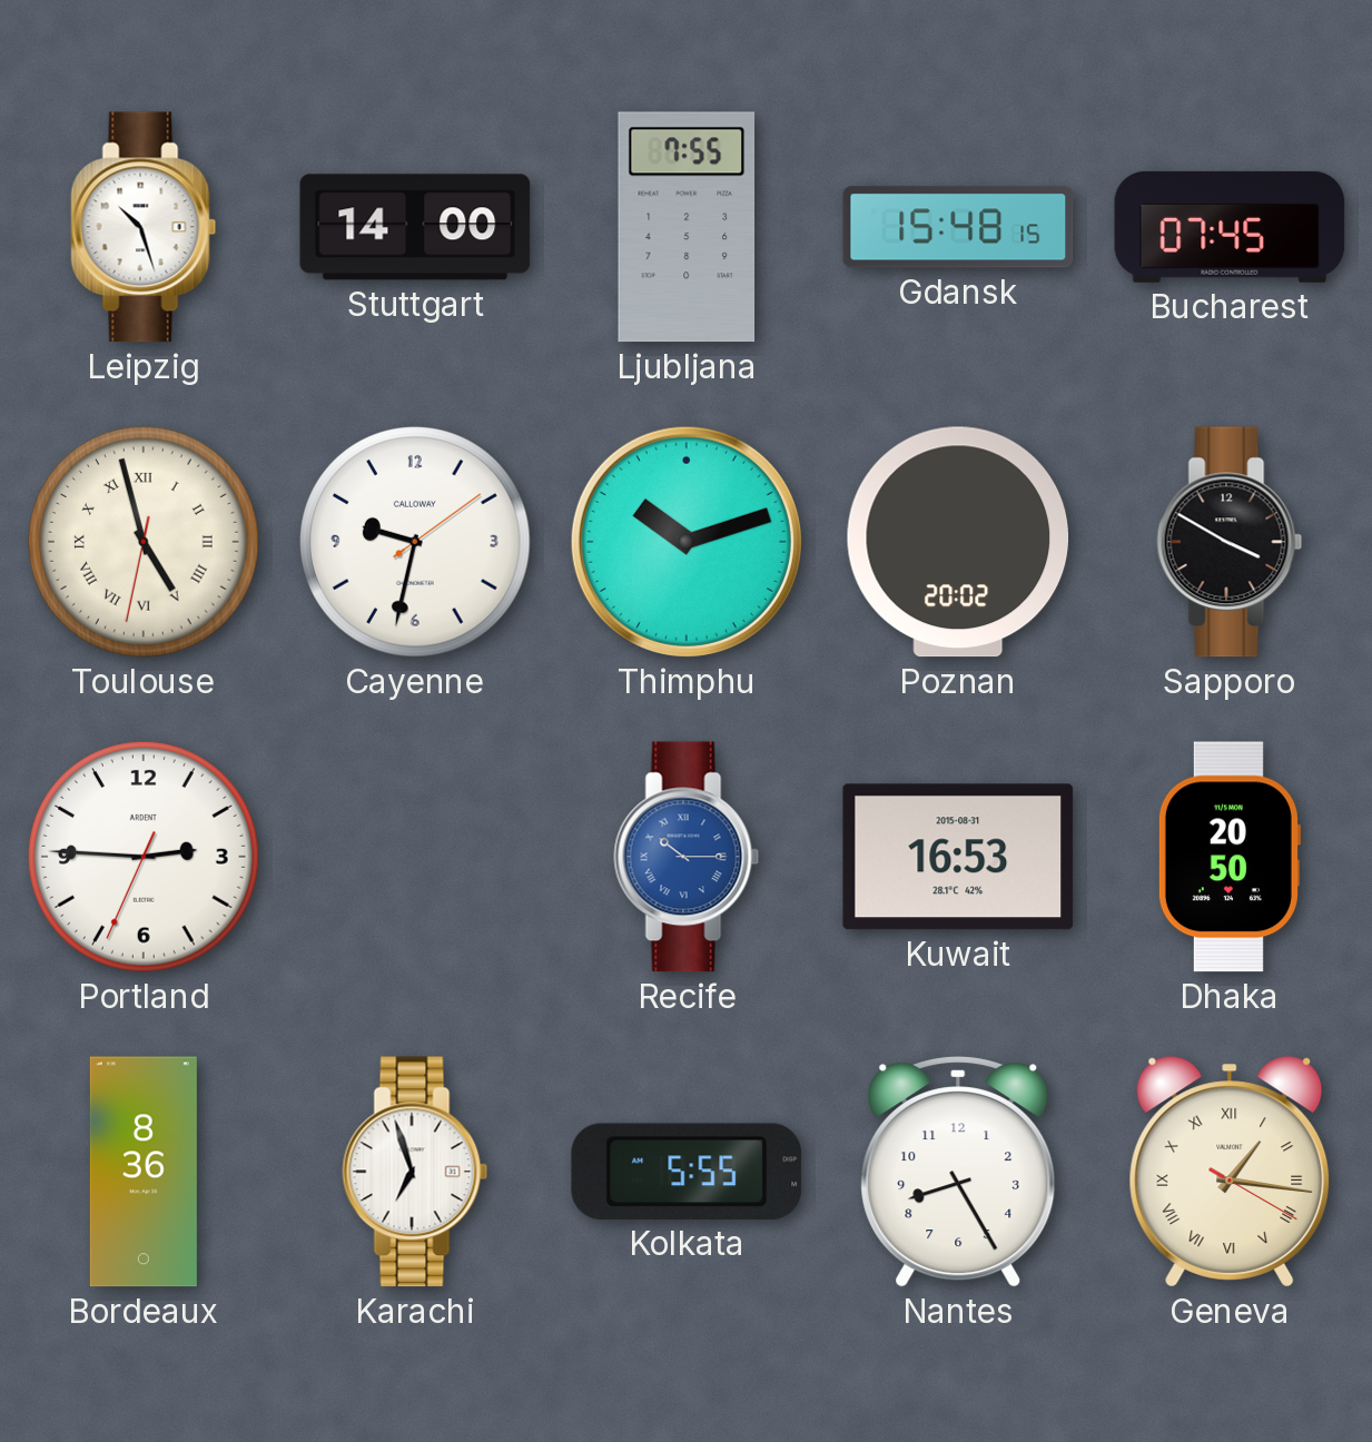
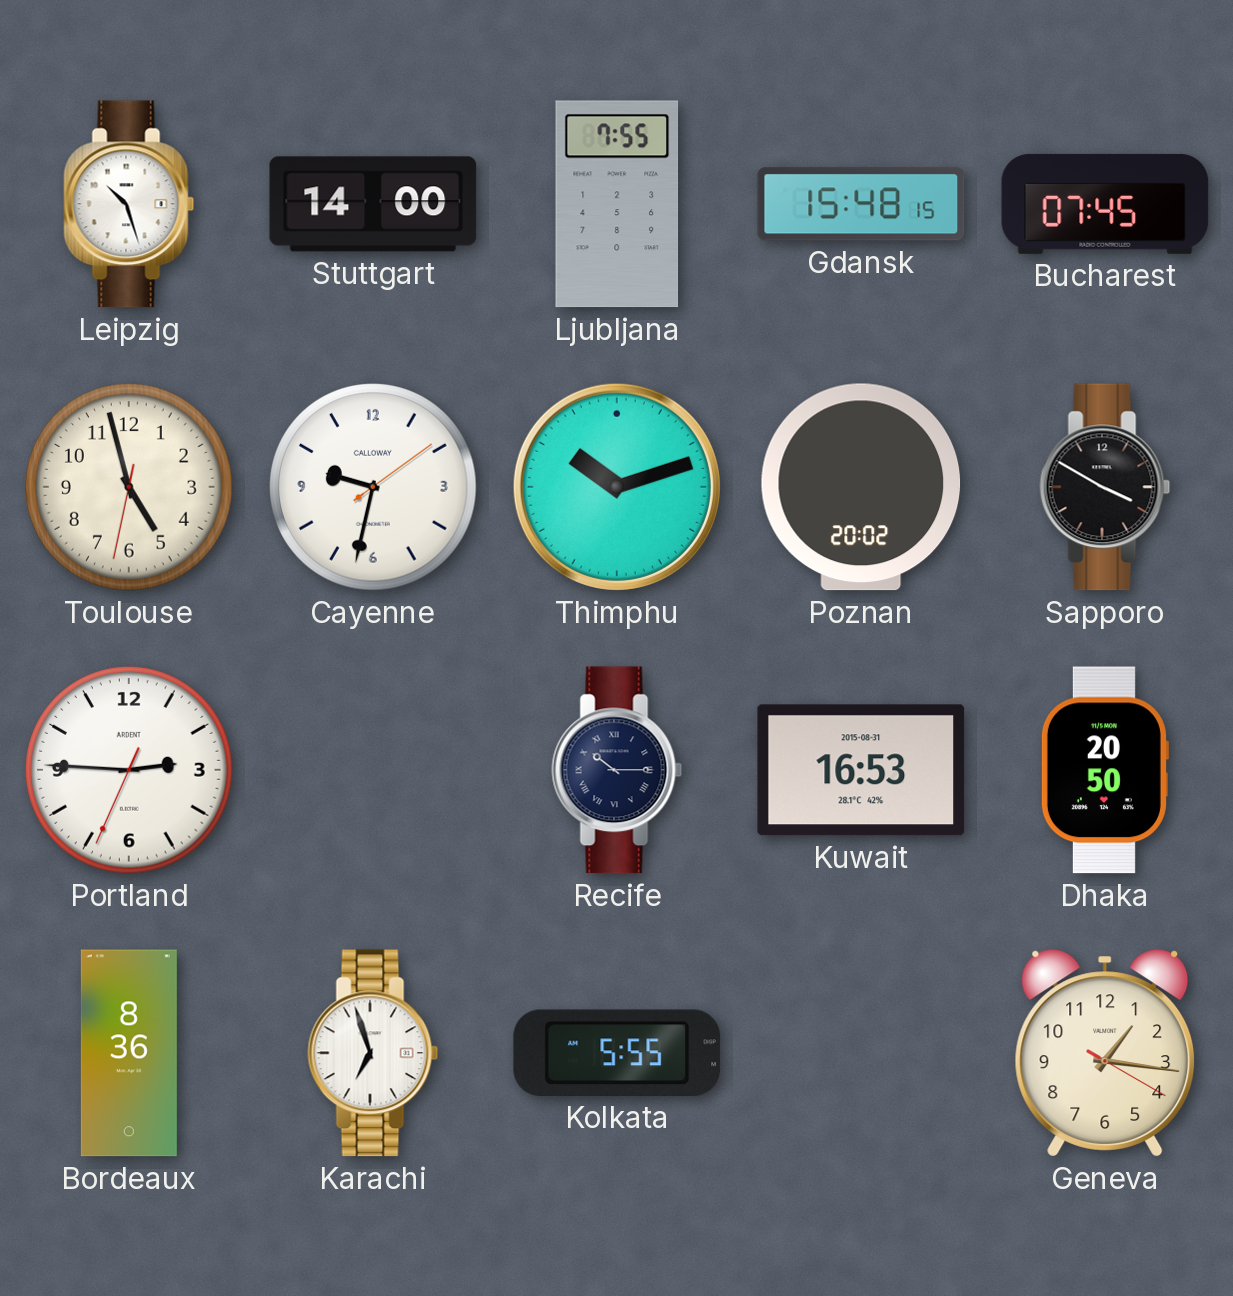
Toulouse numerals: Roman -> Arabic
Recife dial: blue -> navy
Nantes: 8:25 -> none
Geneva numerals: Roman -> Arabic
